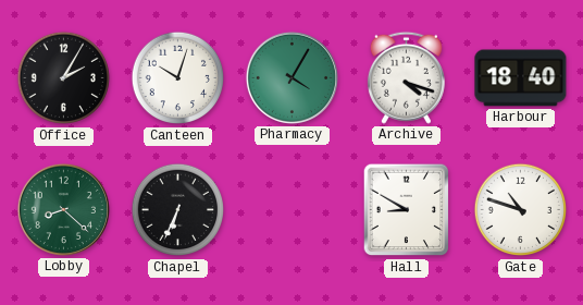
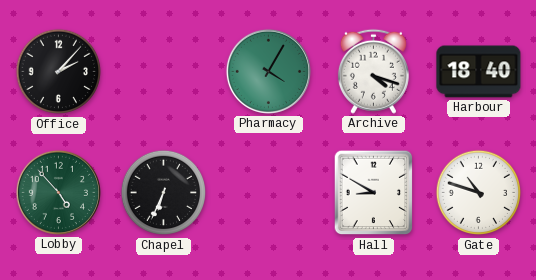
Office: 2:05 -> 2:07
Canteen: 10:03 -> none
Lobby: 8:22 -> 4:53
